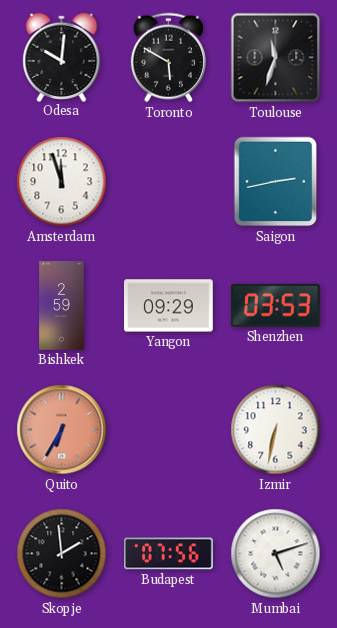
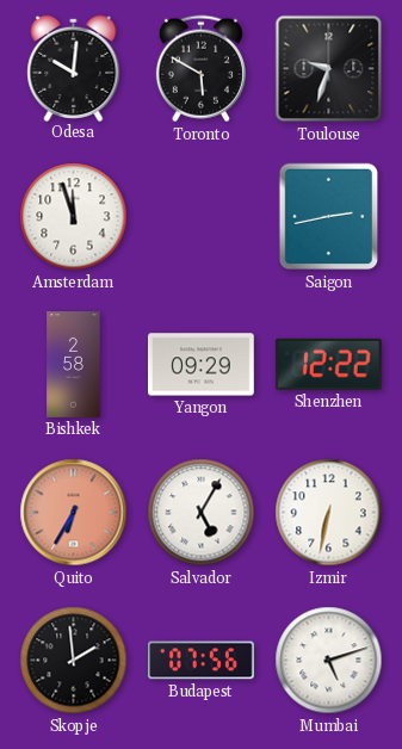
Toulouse: 11:33 -> 9:33
Bishkek: 2:59 -> 2:58
Shenzhen: 03:53 -> 12:22
Salvador: none -> 5:05
